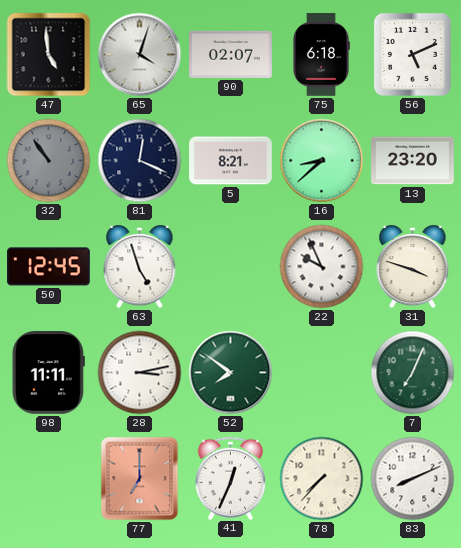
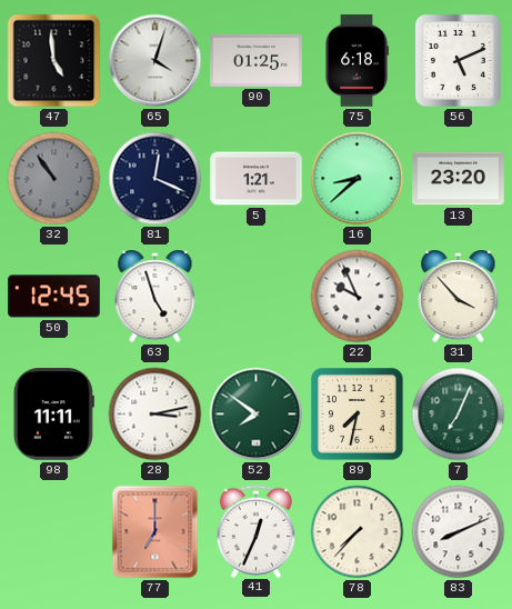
90: 02:07 -> 01:25
5: 8:21 -> 1:21
31: 3:48 -> 3:53
89: none -> 7:32
